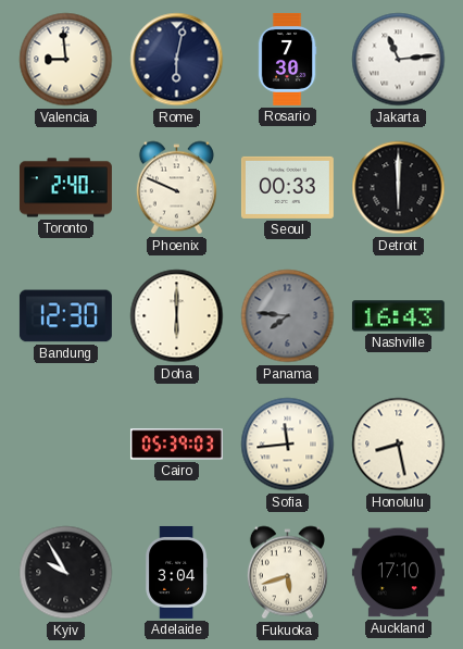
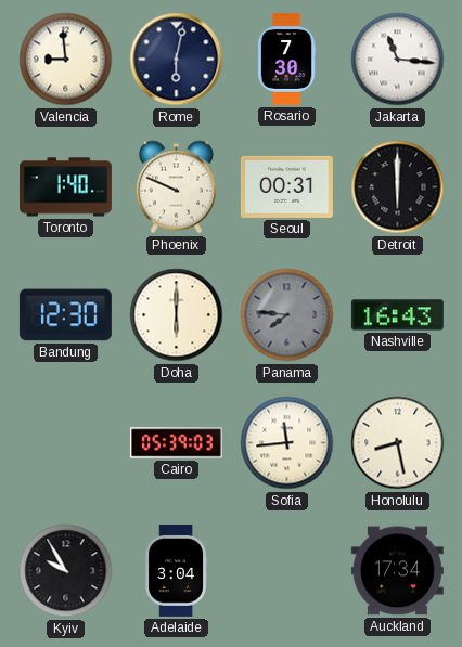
Jakarta: 11:14 -> 11:16
Toronto: 2:40 -> 1:40
Seoul: 00:33 -> 00:31
Fukuoka: 5:42 -> none
Auckland: 17:10 -> 17:34
